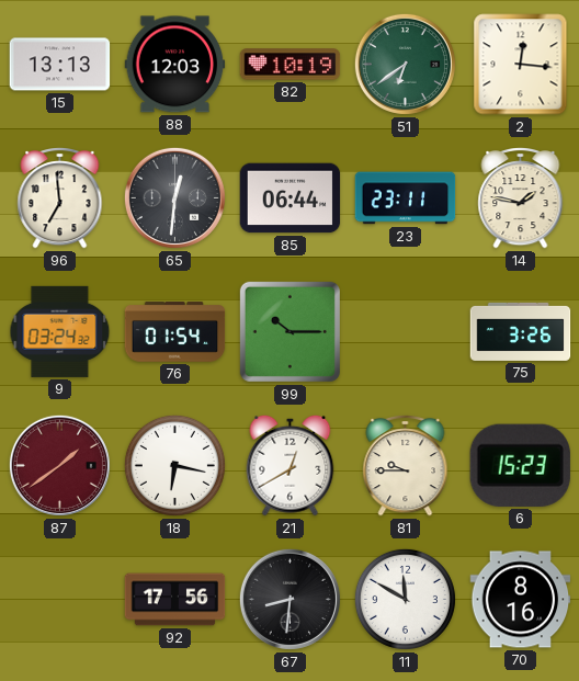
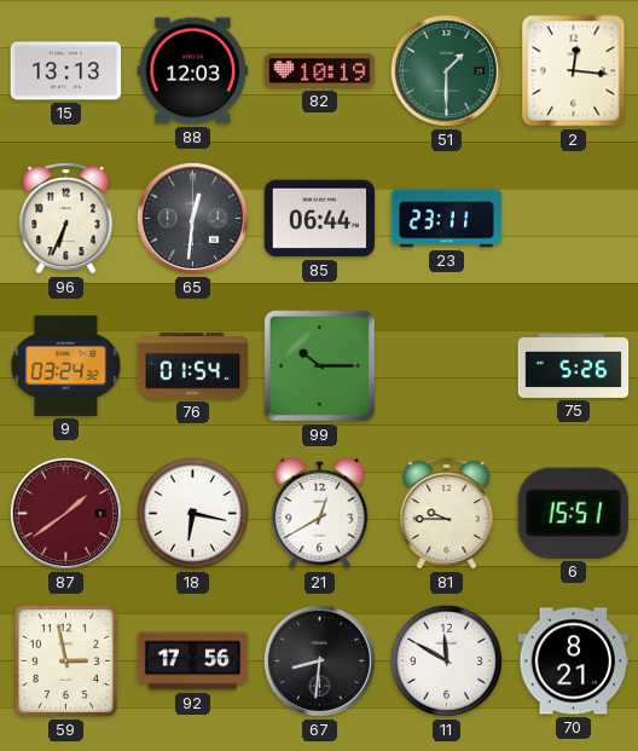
51: 6:39 -> 1:30
96: 6:59 -> 6:34
14: 1:47 -> none
75: 3:26 -> 5:26
6: 15:23 -> 15:51
59: none -> 2:58
70: 8:16 -> 8:21
